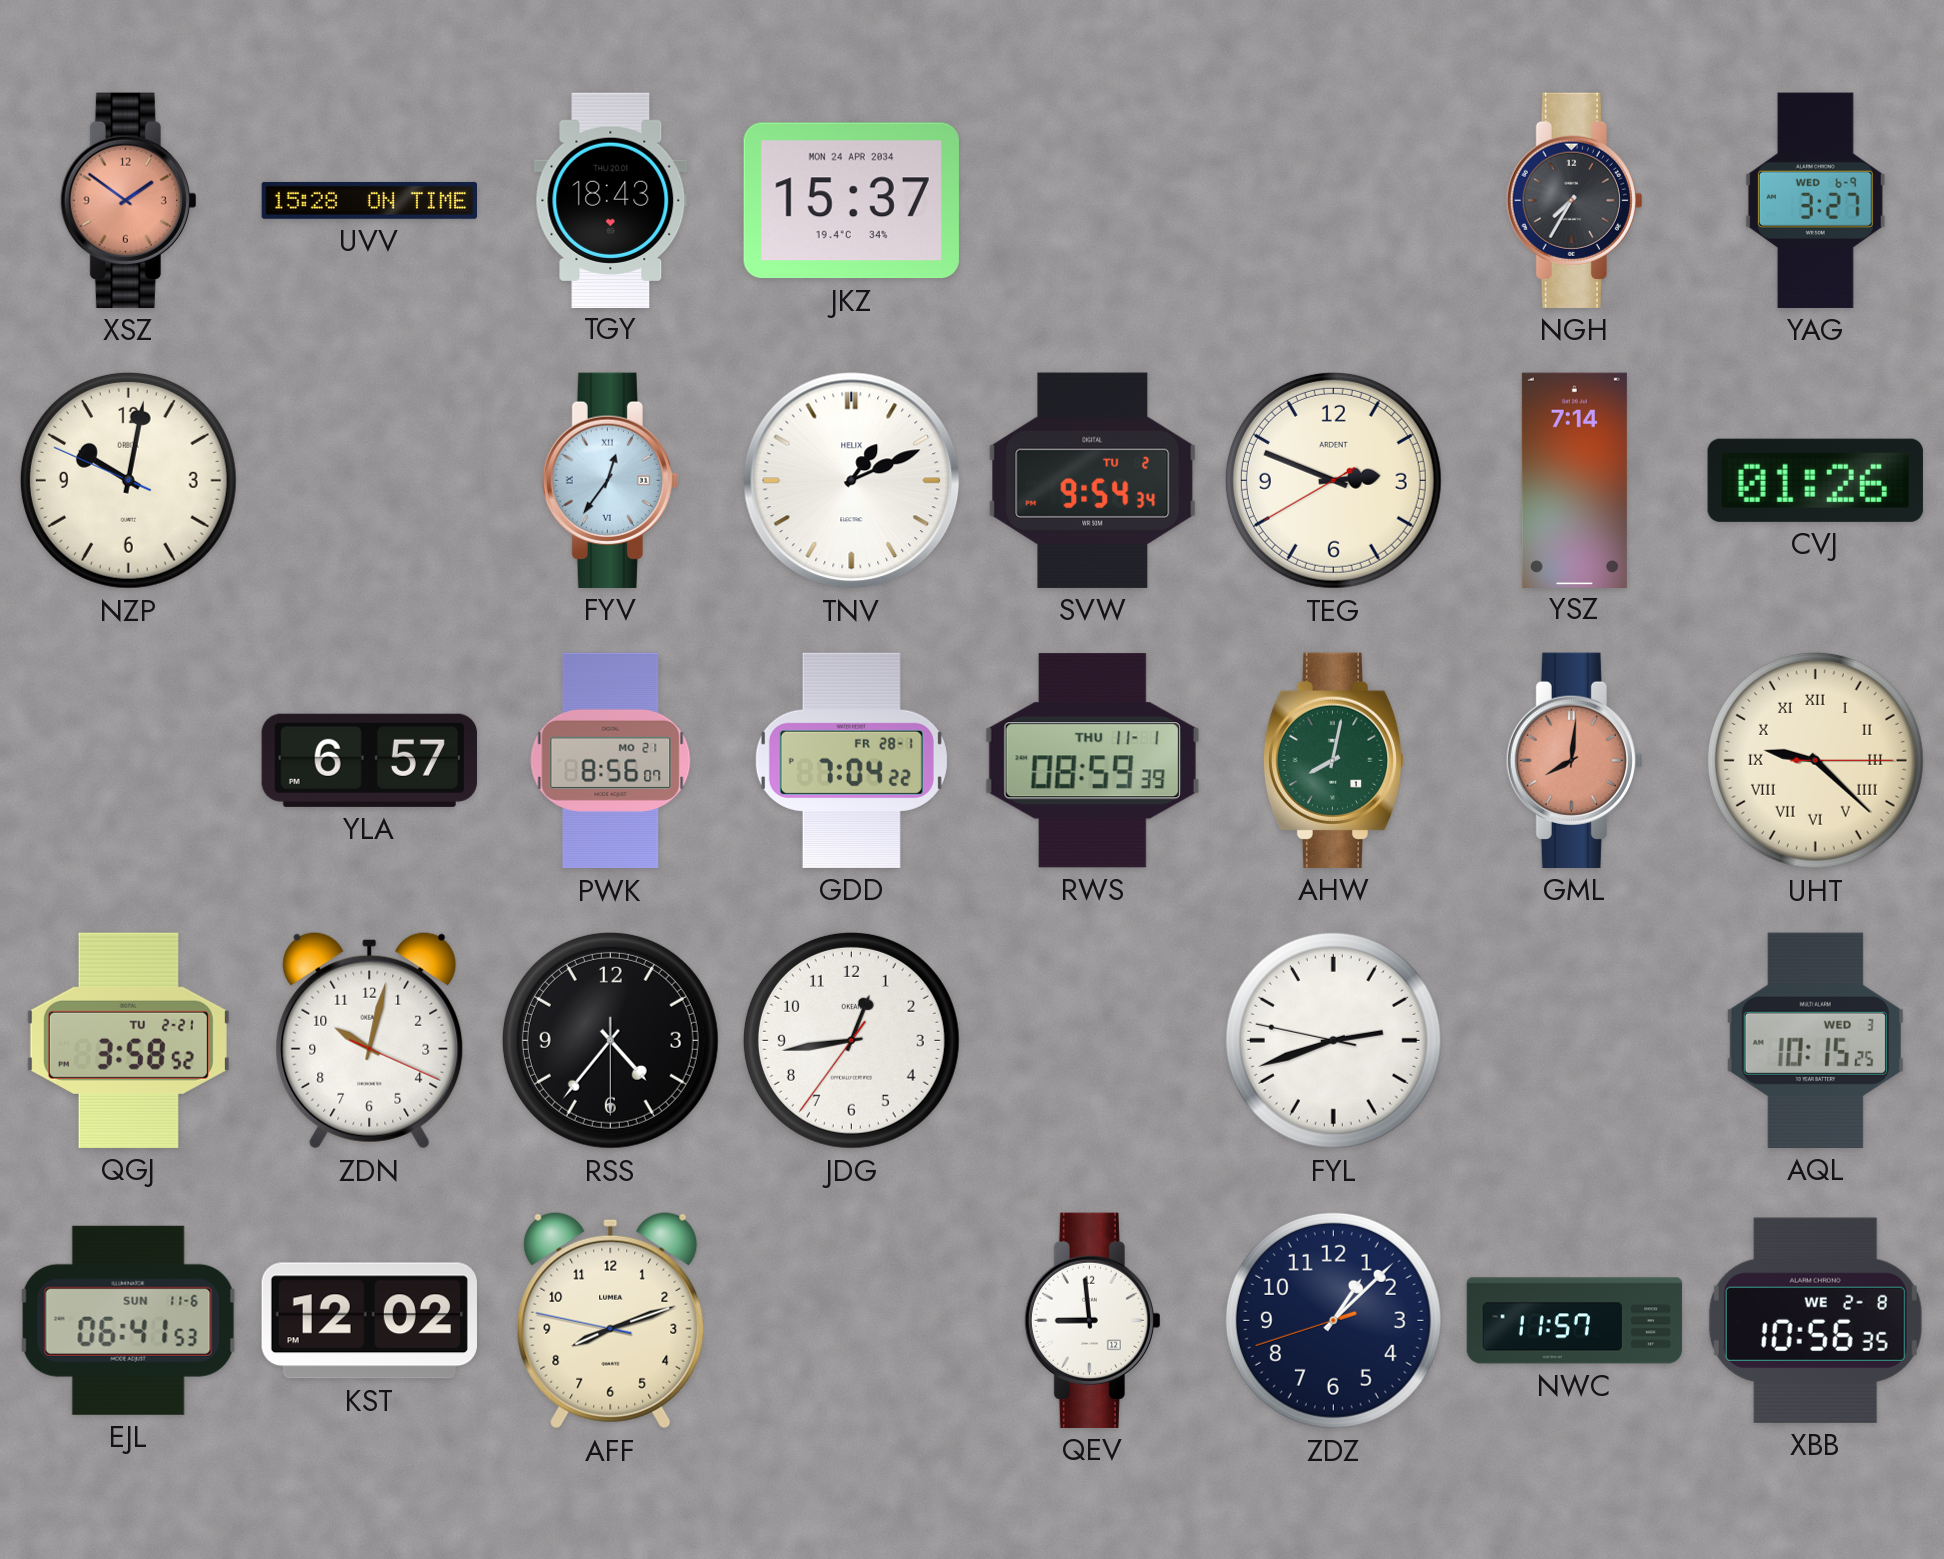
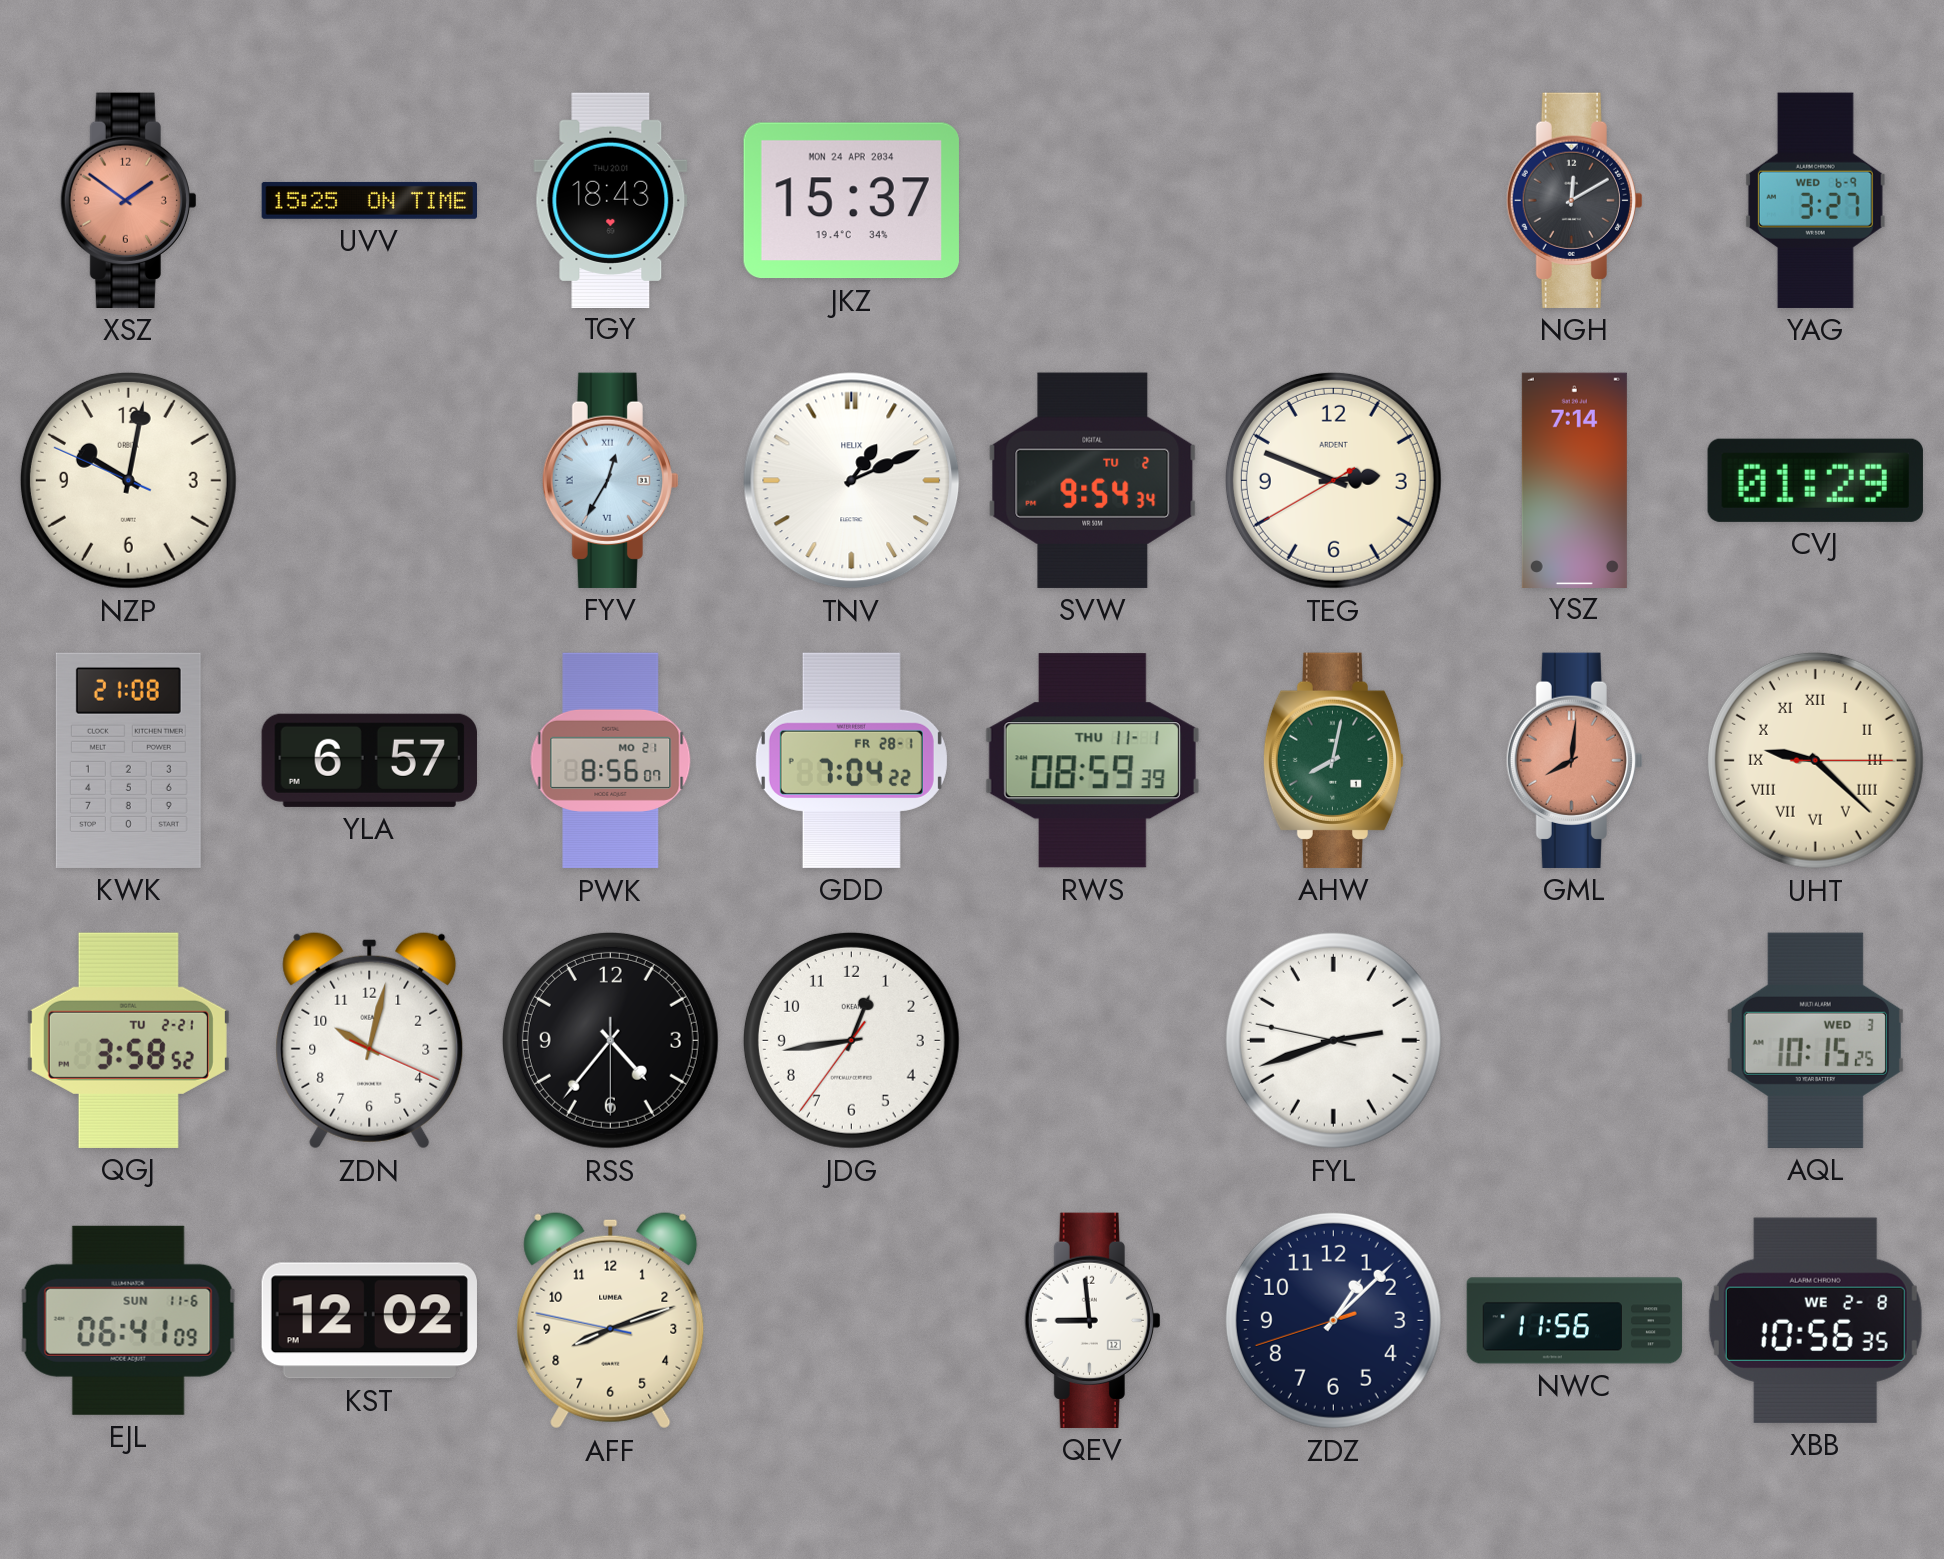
UVV: 15:28 -> 15:25
NGH: 7:35 -> 12:10
FYV: 12:36 -> 12:35
CVJ: 01:26 -> 01:29
KWK: none -> 21:08
EJL: 06:41:53 -> 06:41:09
NWC: 11:57 -> 11:56
